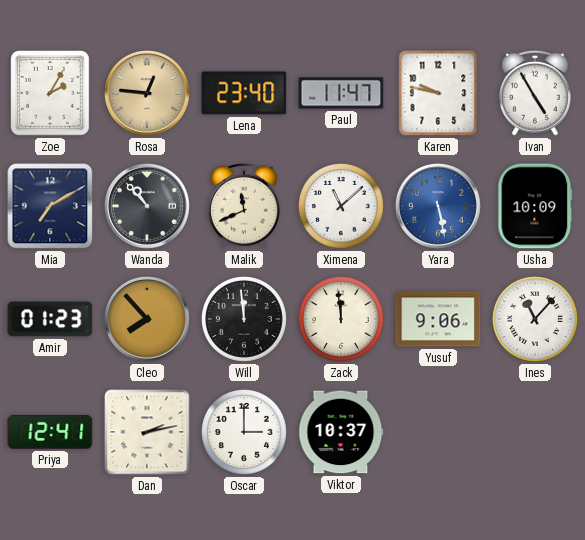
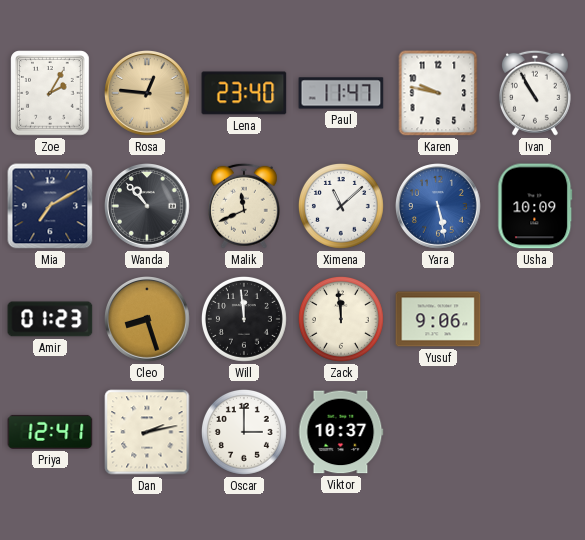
Ivan: 4:55 -> 10:55
Cleo: 7:53 -> 8:27
Ines: 11:07 -> none
